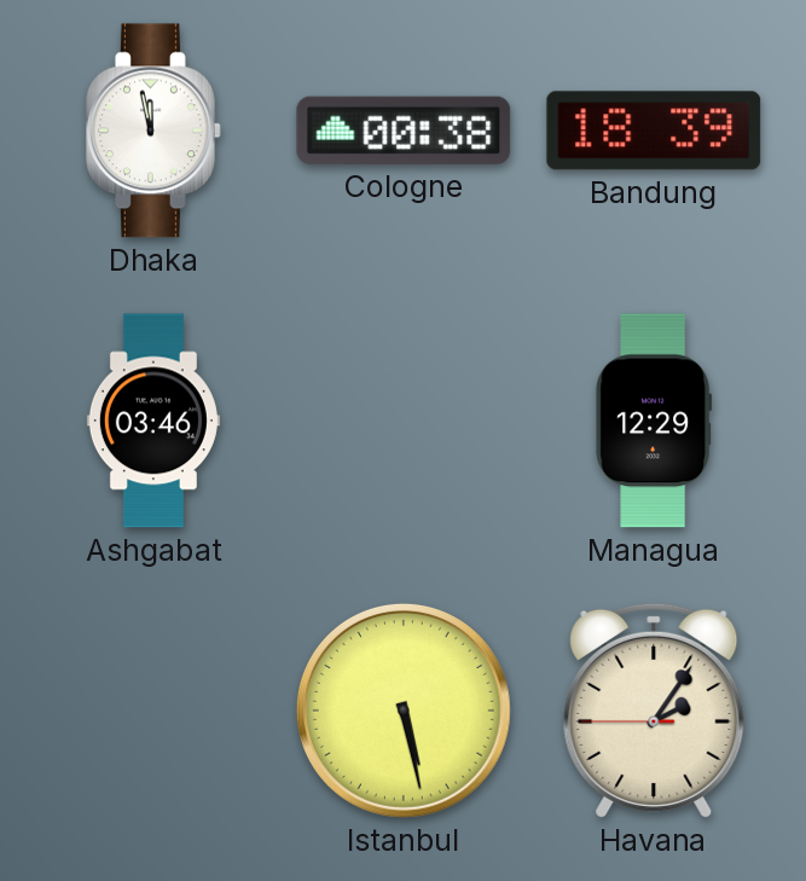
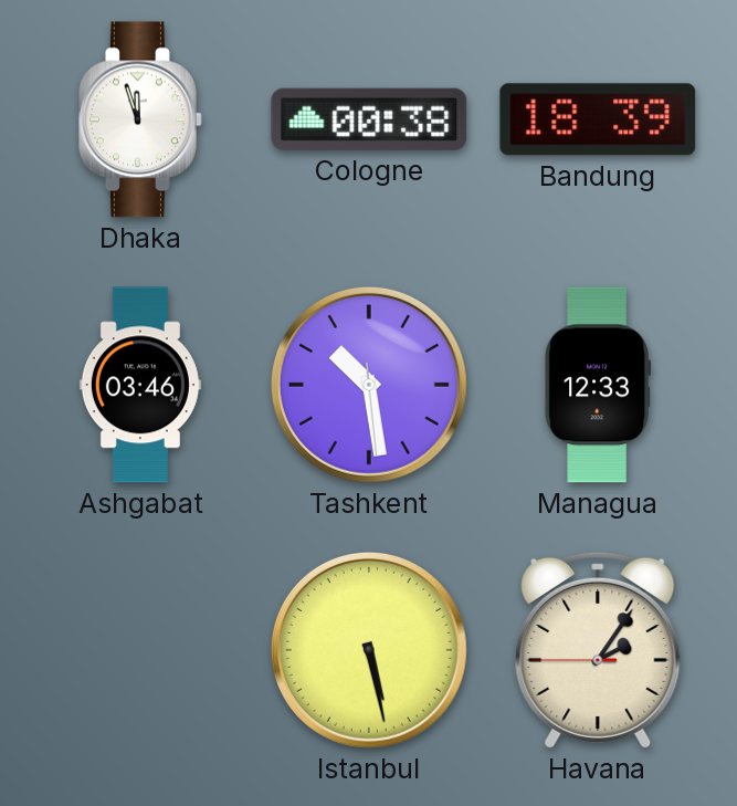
Dhaka: 11:58 -> 11:57
Tashkent: none -> 10:28
Managua: 12:29 -> 12:33
